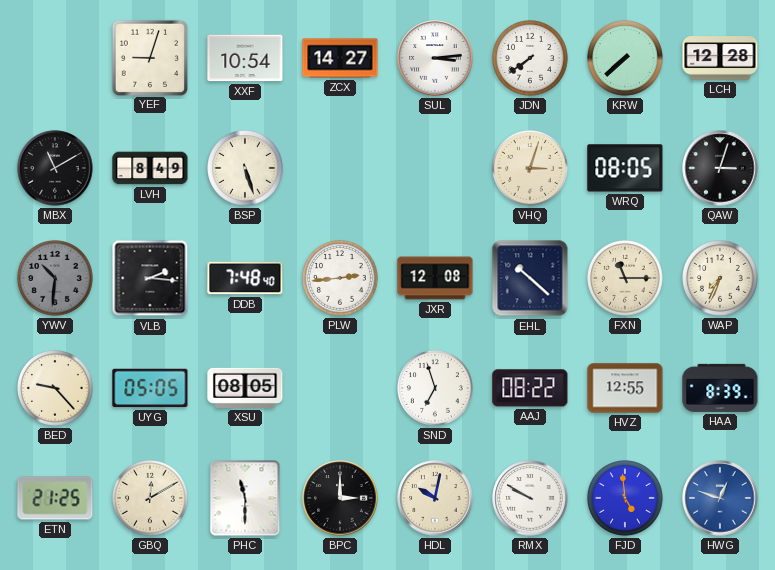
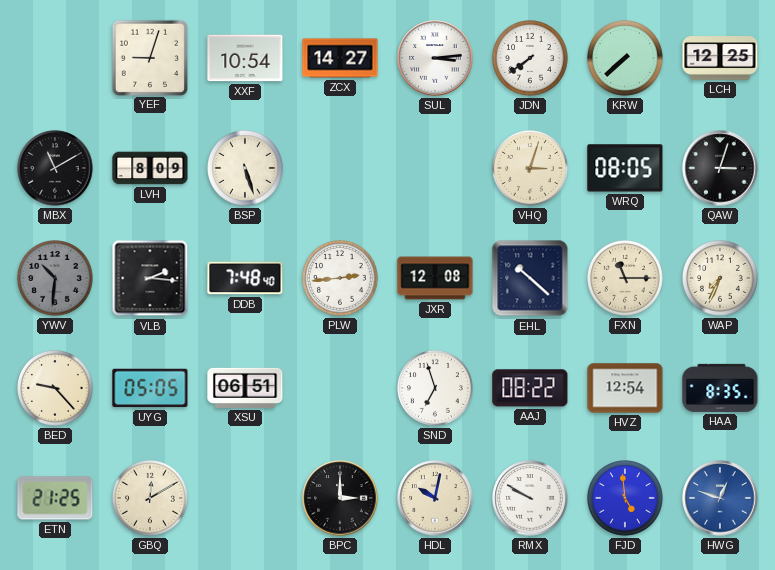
LCH: 12:28 -> 12:25
LVH: 8:49 -> 8:09
XSU: 08:05 -> 06:51
HVZ: 12:55 -> 12:54
HAA: 8:39 -> 8:35
PHC: 11:30 -> none
